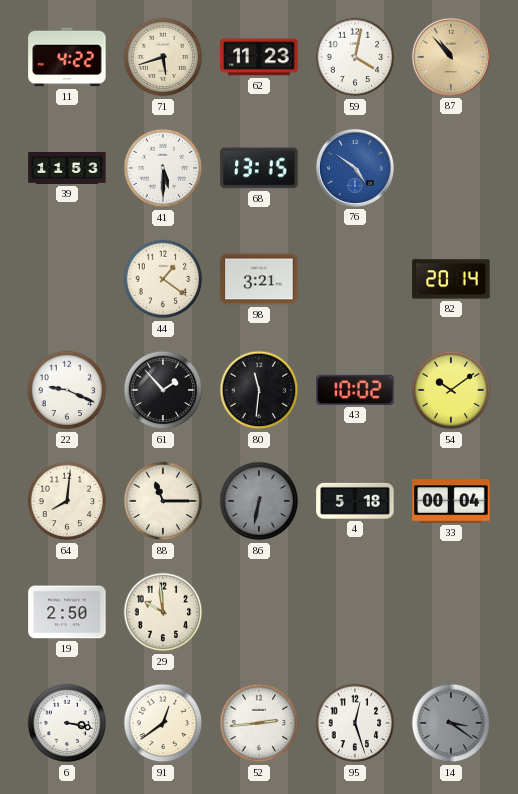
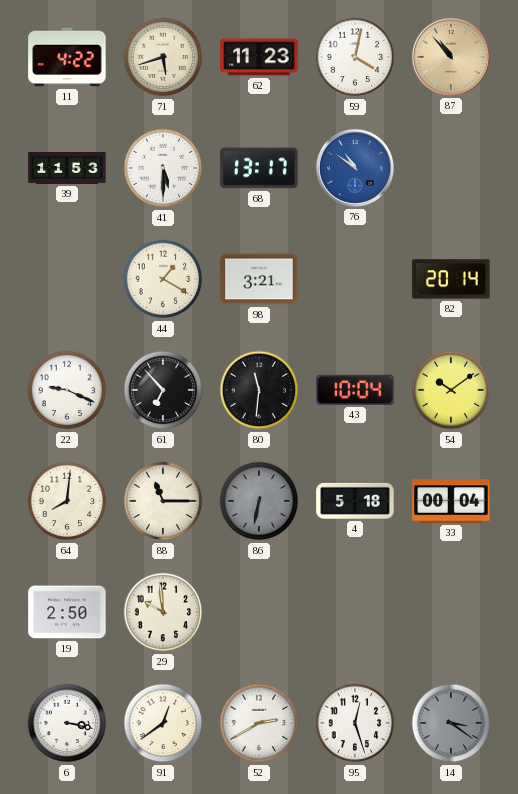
68: 13:15 -> 13:17
76: 4:51 -> 10:51
44: 1:21 -> 1:20
61: 1:53 -> 6:53
43: 10:02 -> 10:04
52: 2:44 -> 2:40
